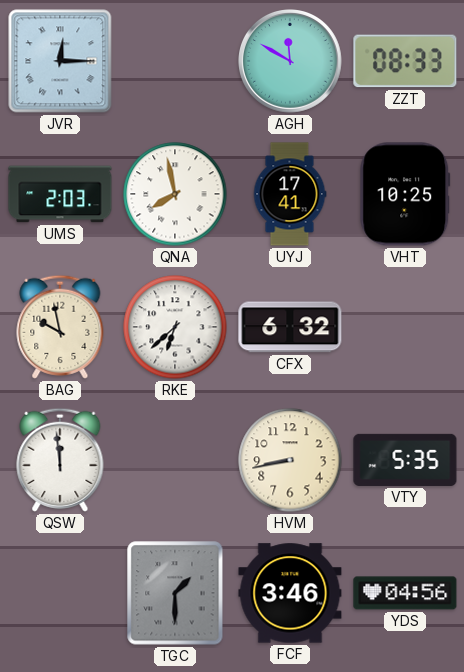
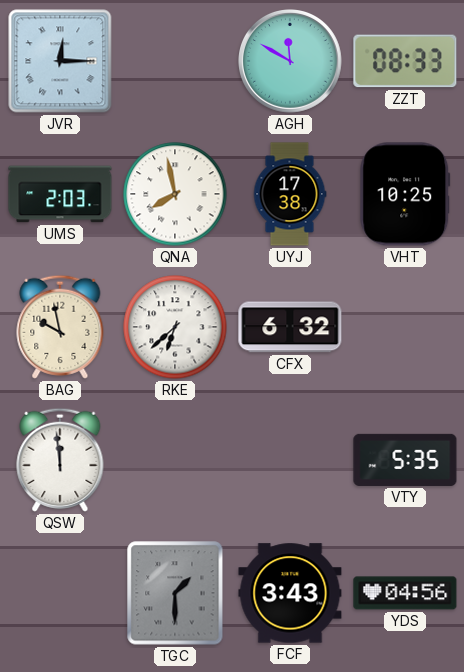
UYJ: 17:41 -> 17:38
HVM: 8:43 -> none
FCF: 3:46 -> 3:43
